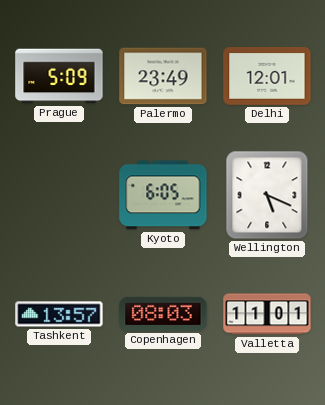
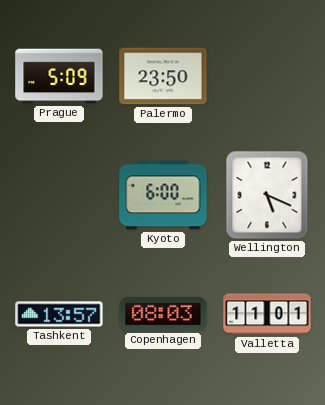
Palermo: 23:49 -> 23:50
Delhi: 12:01 -> none
Kyoto: 6:05 -> 6:00
